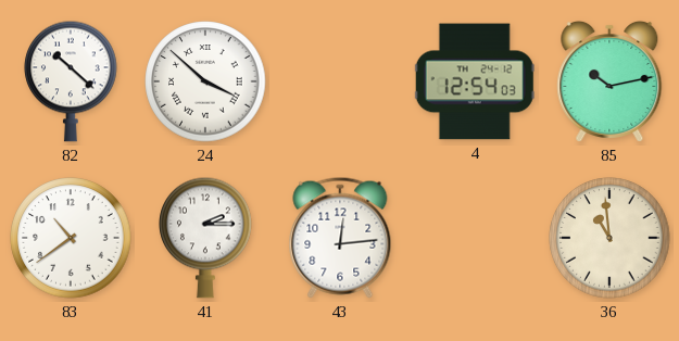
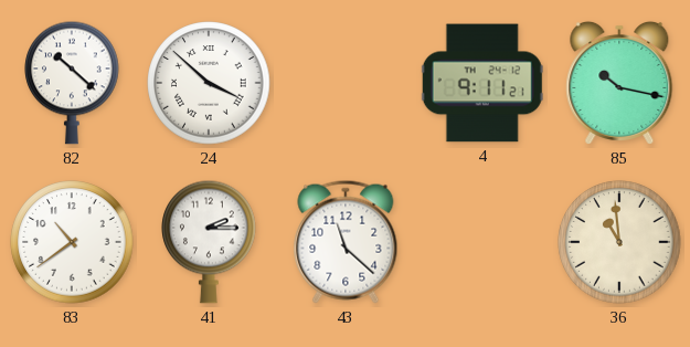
4: 12:54 -> 9:11
85: 10:13 -> 10:17
43: 12:14 -> 11:22
